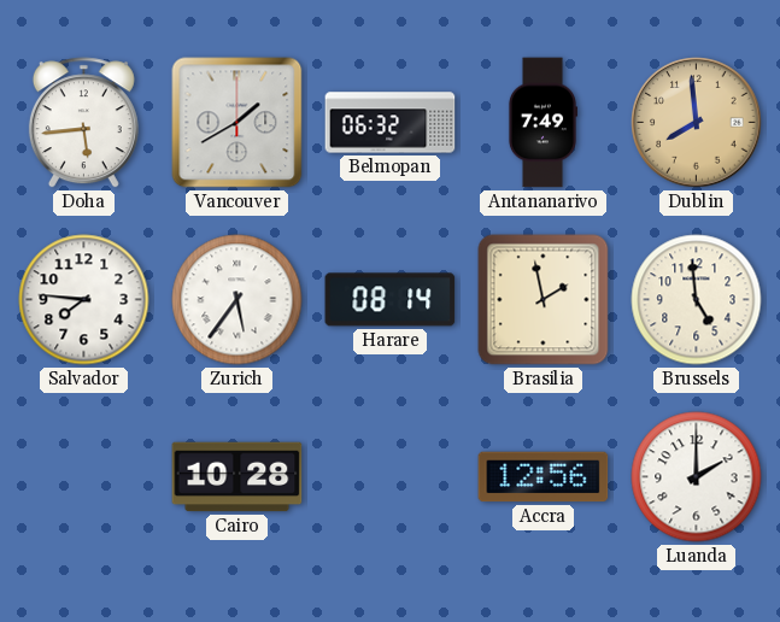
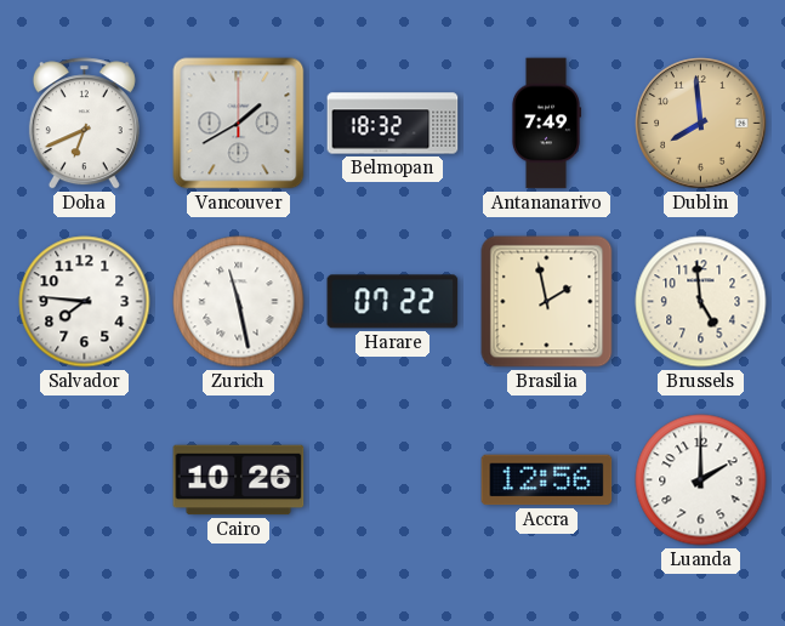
Doha: 5:44 -> 6:41
Belmopan: 06:32 -> 18:32
Zurich: 5:36 -> 11:28
Harare: 08:14 -> 07:22
Cairo: 10:28 -> 10:26
